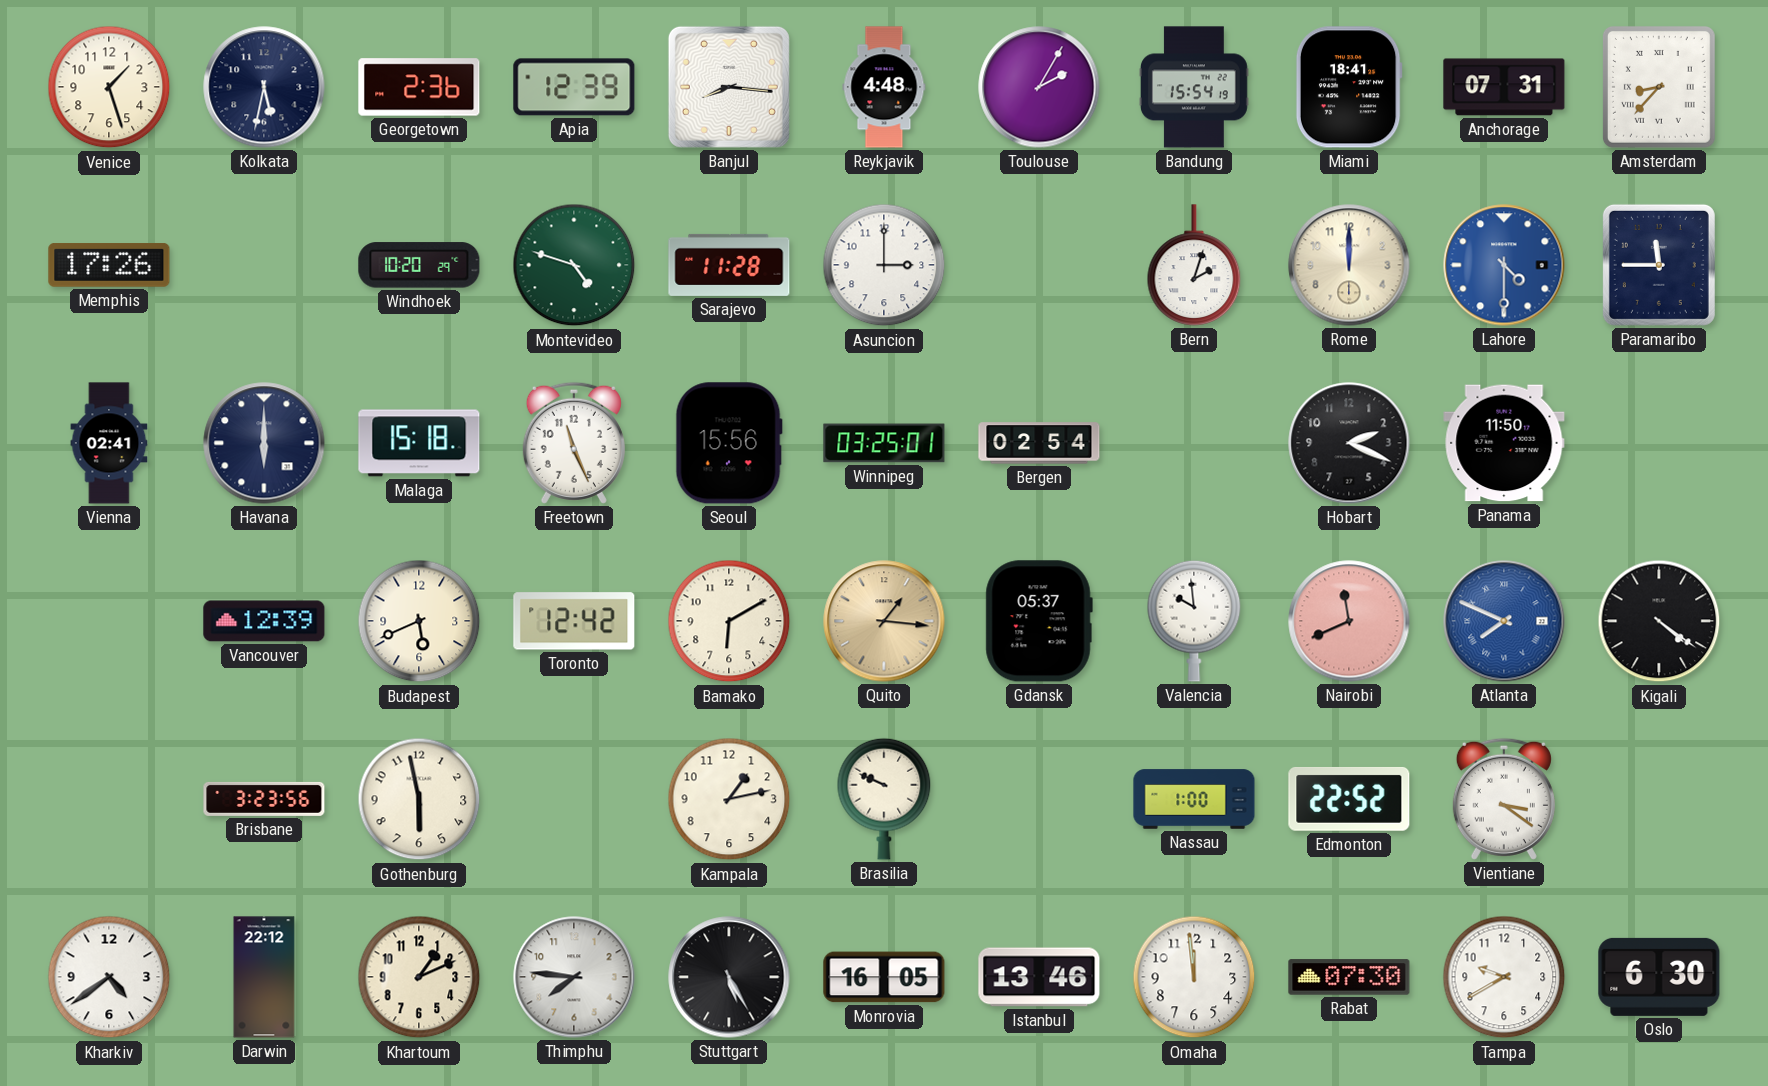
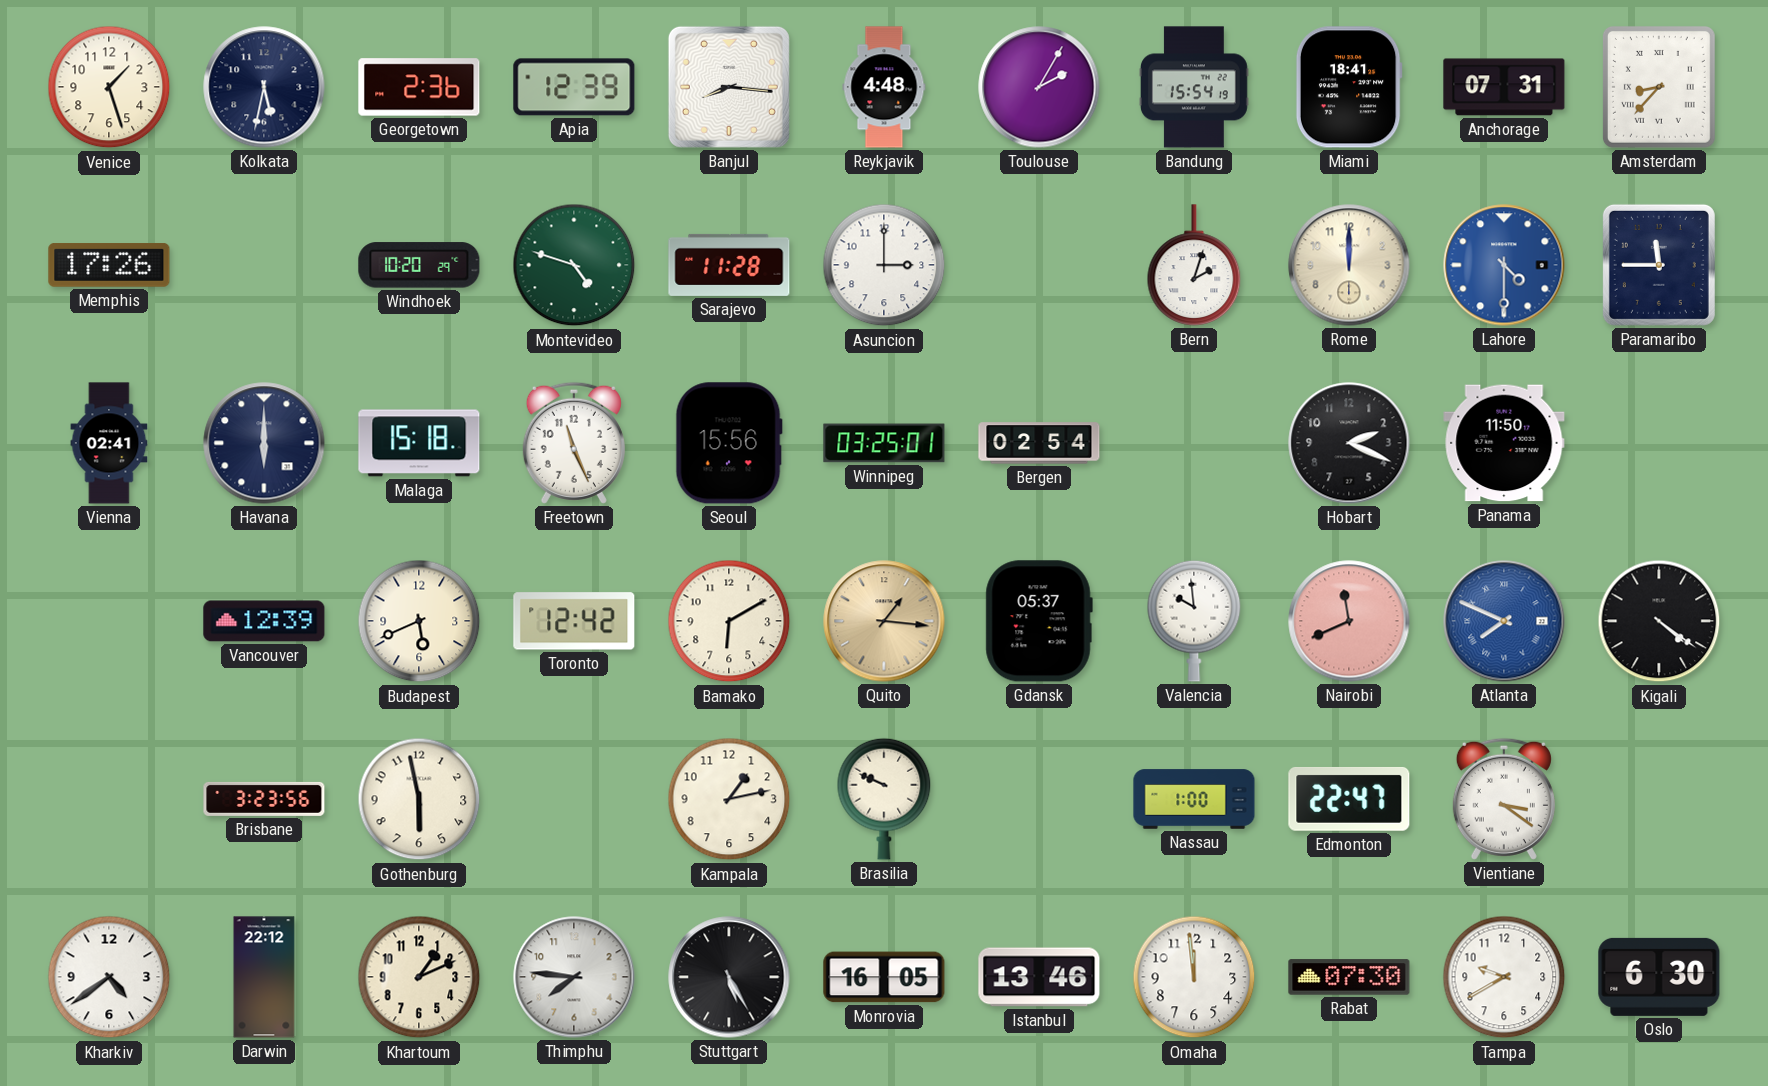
Edmonton: 22:52 -> 22:47
